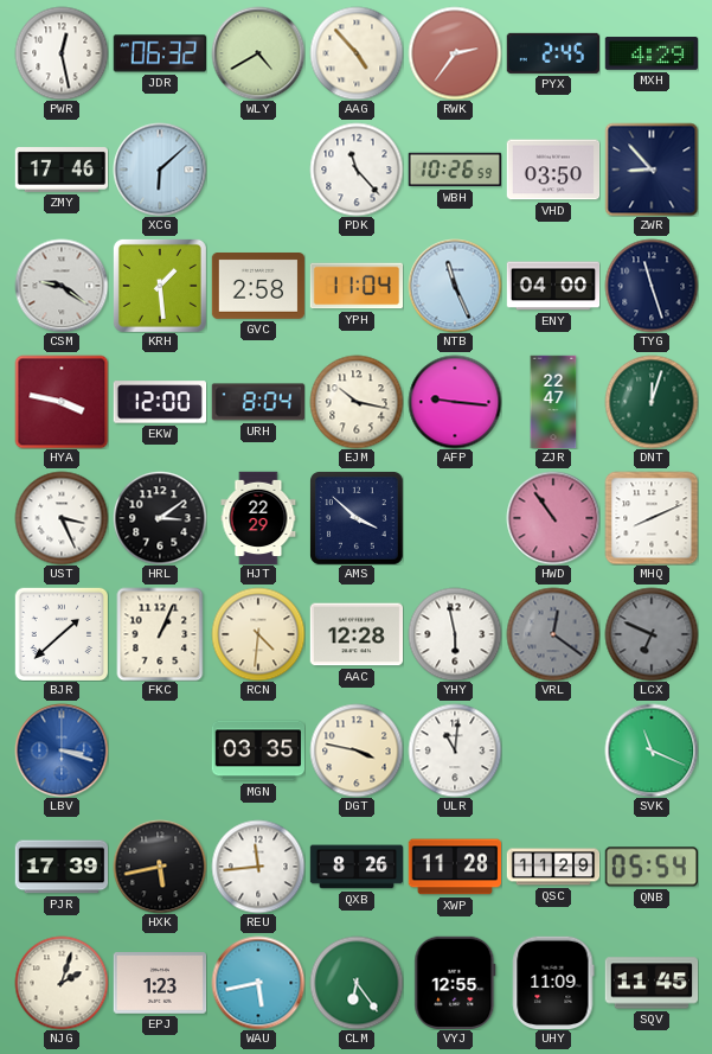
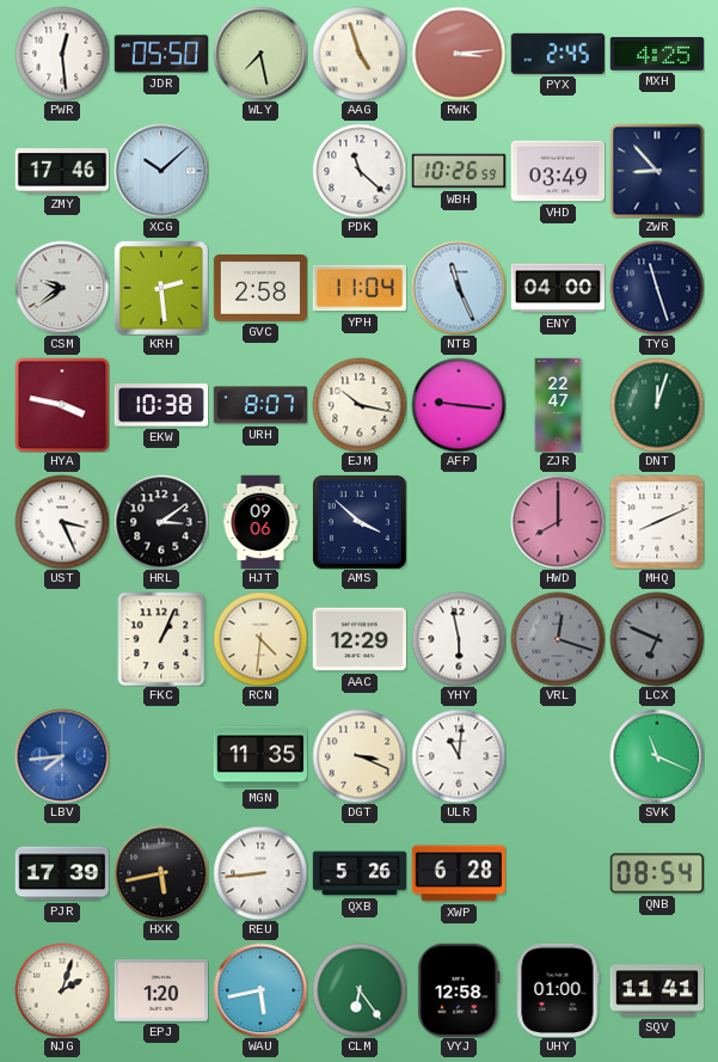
PWR: 12:28 -> 12:29
JDR: 06:32 -> 05:50
WLY: 4:40 -> 7:28
AAG: 4:53 -> 4:57
RWK: 2:36 -> 3:14
MXH: 4:29 -> 4:25
XCG: 6:08 -> 10:08
PDK: 11:23 -> 11:22
VHD: 03:50 -> 03:49
CSM: 9:21 -> 9:39
KRH: 1:29 -> 2:29
EKW: 12:00 -> 10:38
URH: 8:04 -> 8:07
HJT: 22:29 -> 09:06
HWD: 10:54 -> 8:00
BJR: 1:38 -> none
AAC: 12:28 -> 12:29
VRL: 12:21 -> 12:18
LBV: 3:18 -> 7:44
MGN: 03:35 -> 11:35
DGT: 3:47 -> 3:19
REU: 11:44 -> 8:44
QXB: 8:26 -> 5:26
XWP: 11:28 -> 6:28
QSC: 11:29 -> none
QNB: 05:54 -> 08:54
EPJ: 1:23 -> 1:20
VYJ: 12:55 -> 12:58
UHY: 11:09 -> 01:00
SQV: 11:45 -> 11:41
